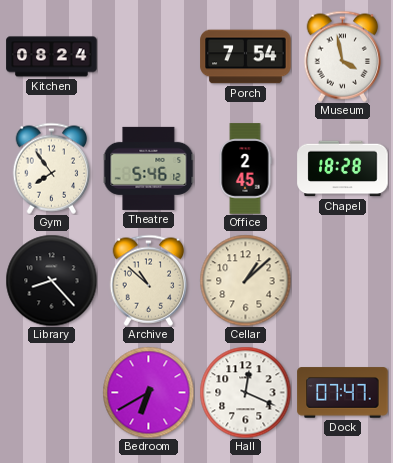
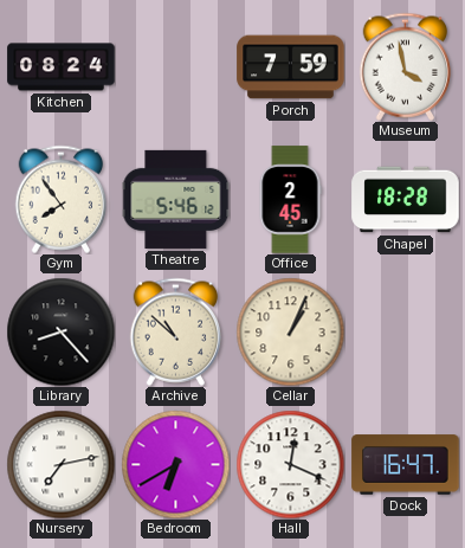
Porch: 7:54 -> 7:59
Cellar: 1:08 -> 1:04
Nursery: none -> 7:13
Dock: 07:47 -> 16:47
